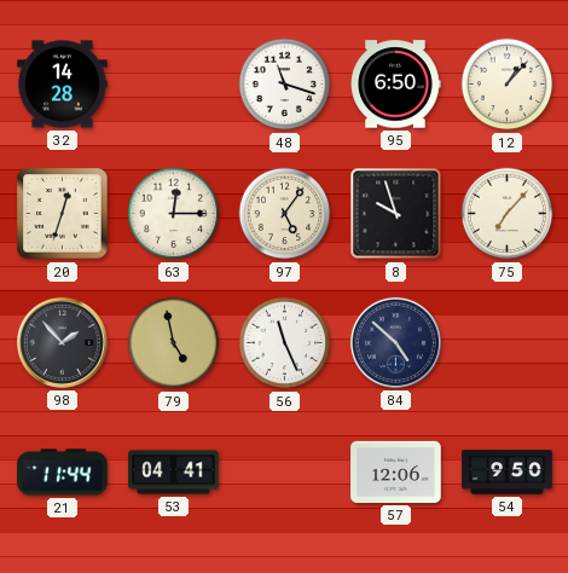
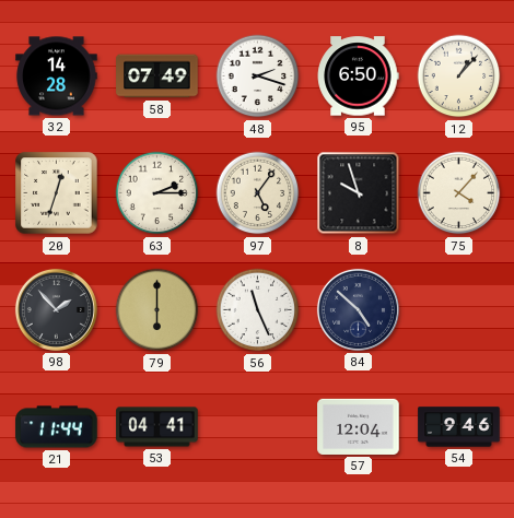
58: none -> 07:49
48: 11:18 -> 2:18
63: 12:15 -> 2:15
75: 7:07 -> 4:07
79: 4:58 -> 6:00
57: 12:06 -> 12:04
54: 9:50 -> 9:46
